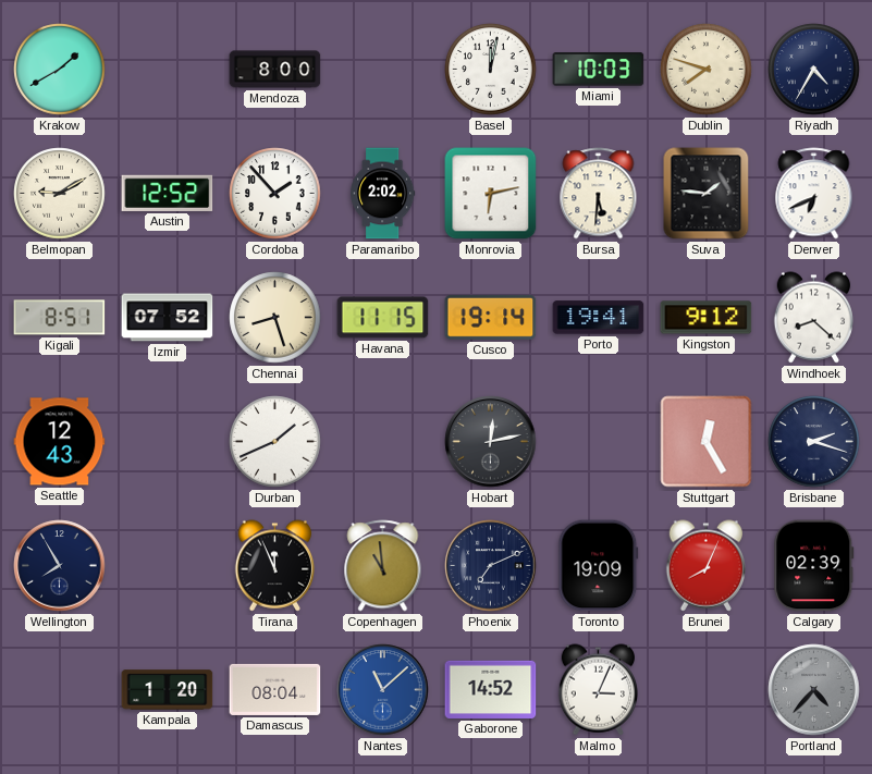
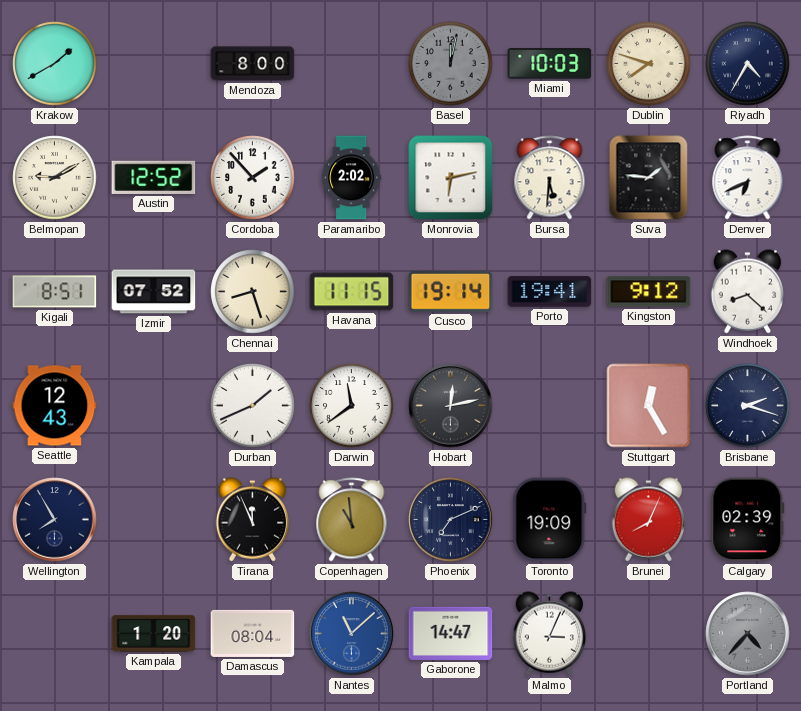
Basel dial: white -> grey
Darwin: none -> 11:39
Gaborone: 14:52 -> 14:47
